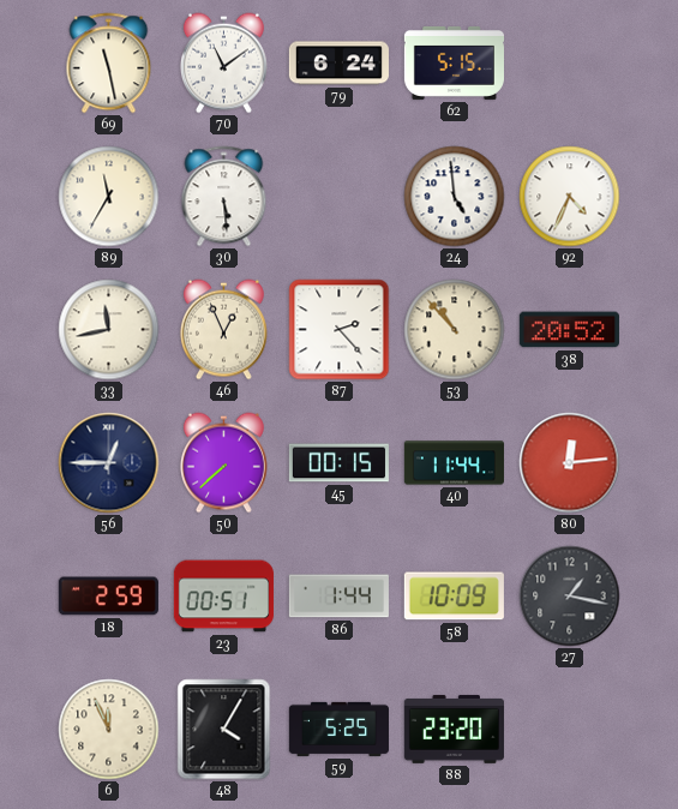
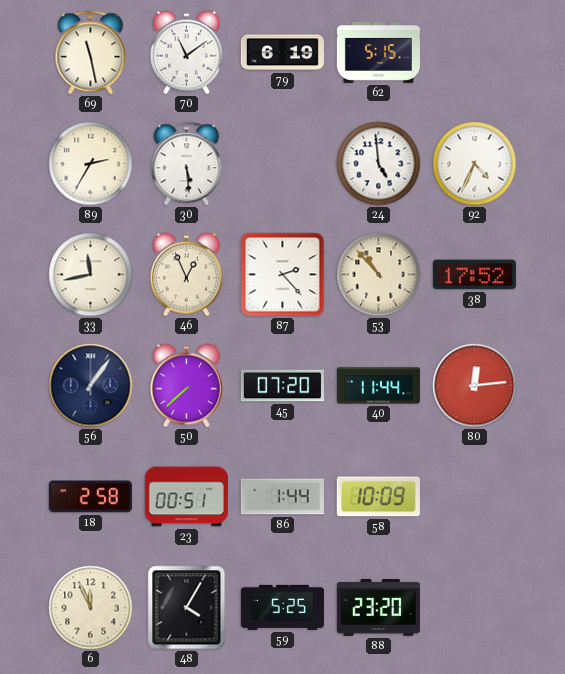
79: 6:24 -> 6:19
89: 11:35 -> 2:35
38: 20:52 -> 17:52
56: 12:45 -> 1:06
45: 00:15 -> 07:20
18: 2:59 -> 2:58
27: 1:17 -> none
